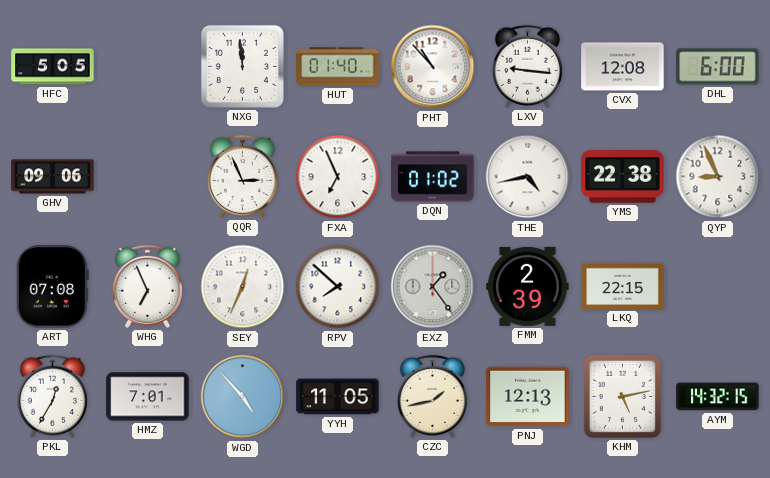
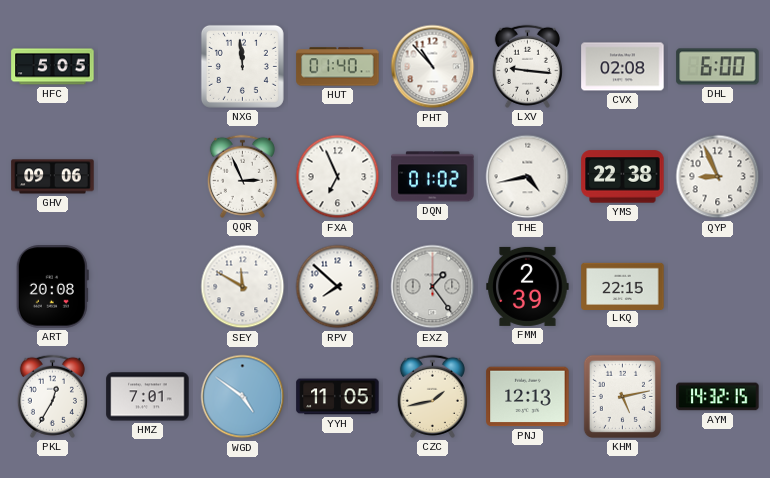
CVX: 12:08 -> 02:08
ART: 07:08 -> 20:08
WHG: 6:56 -> none
SEY: 12:34 -> 11:50
WGD: 4:53 -> 4:51
